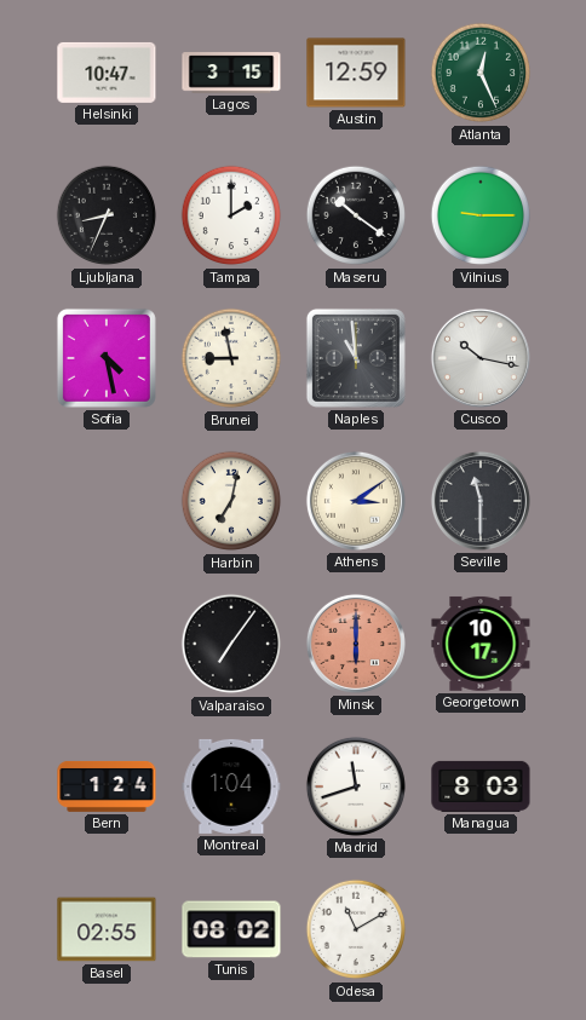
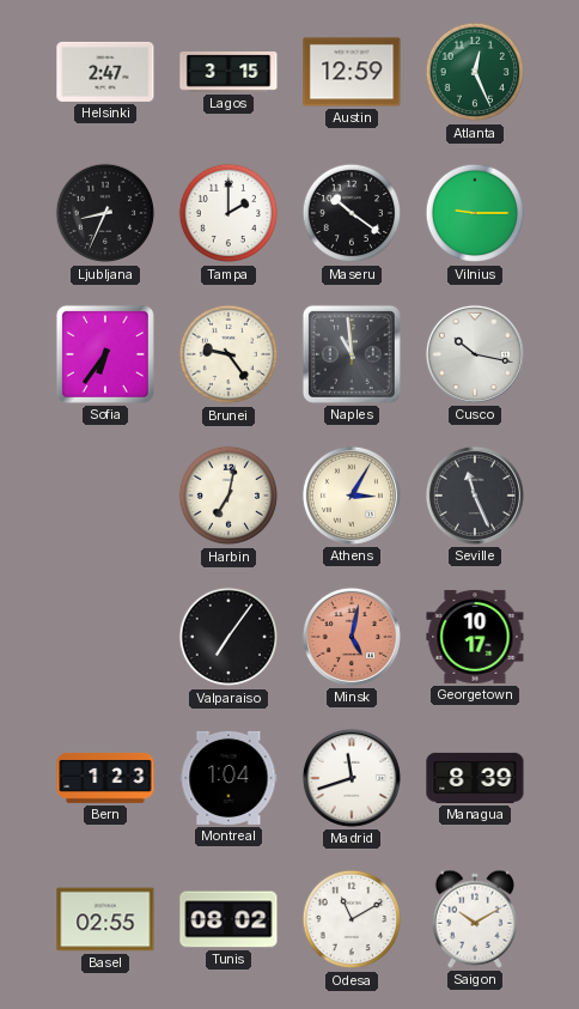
Helsinki: 10:47 -> 2:47
Sofia: 4:28 -> 6:36
Brunei: 8:58 -> 9:24
Athens: 3:09 -> 3:05
Seville: 11:30 -> 11:26
Minsk: 6:00 -> 5:02
Bern: 1:24 -> 1:23
Managua: 8:03 -> 8:39
Saigon: none -> 10:10
